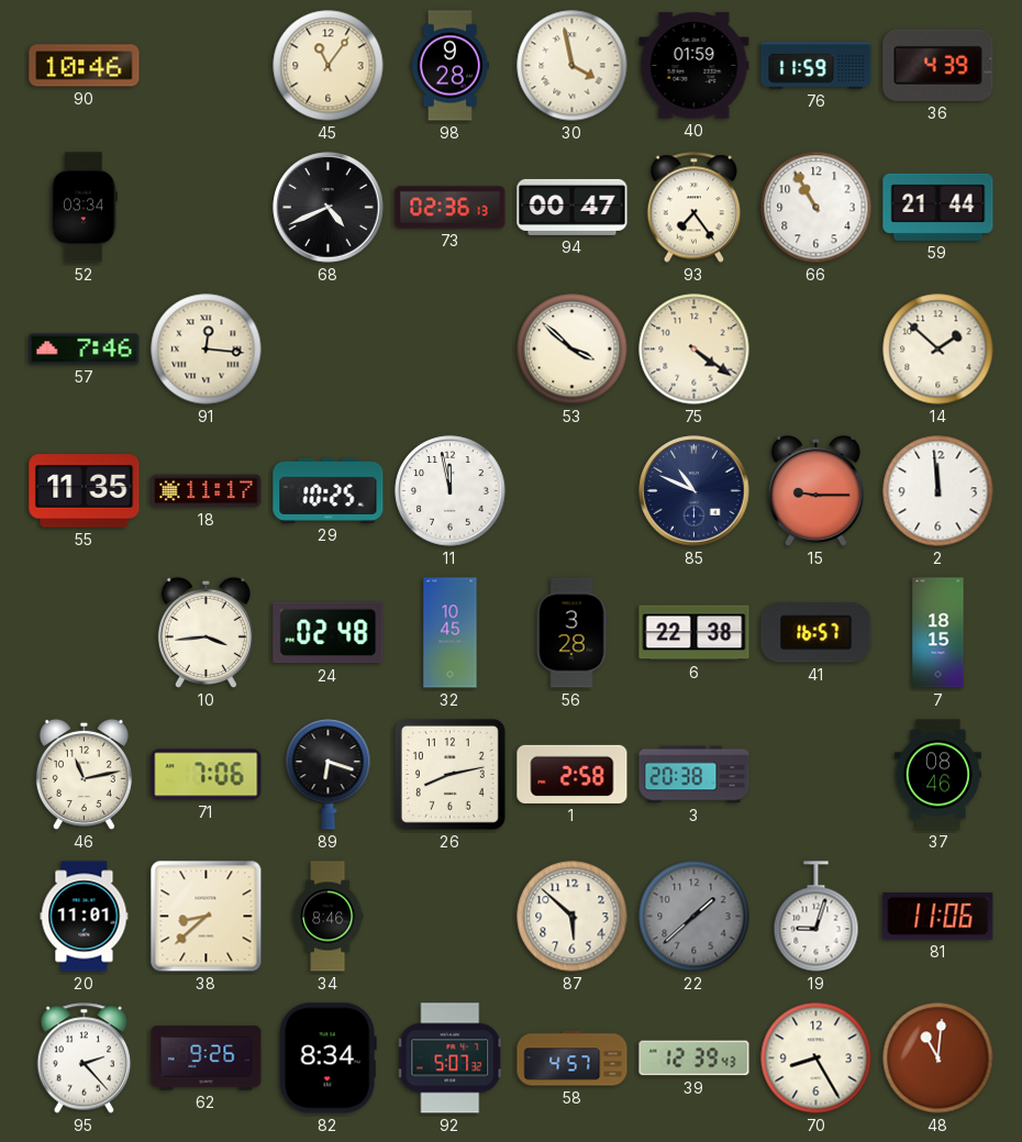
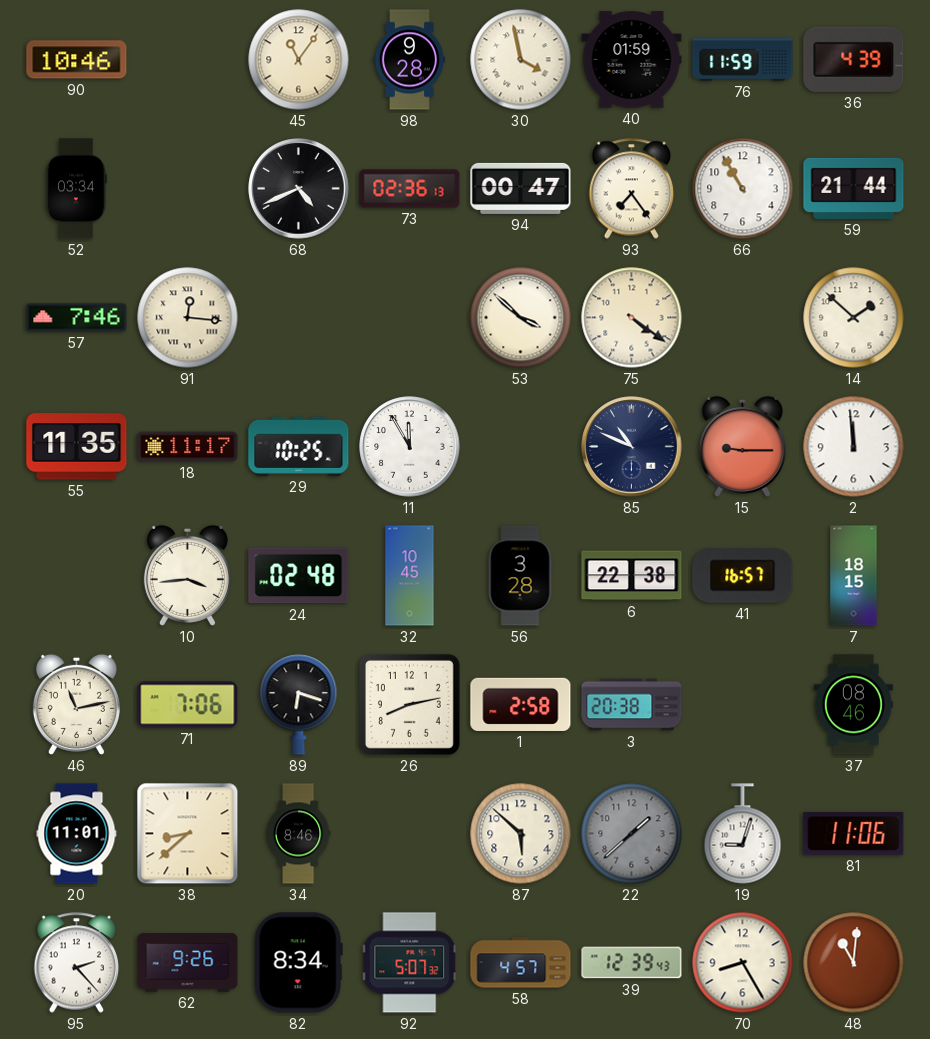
11: 11:58 -> 11:55
